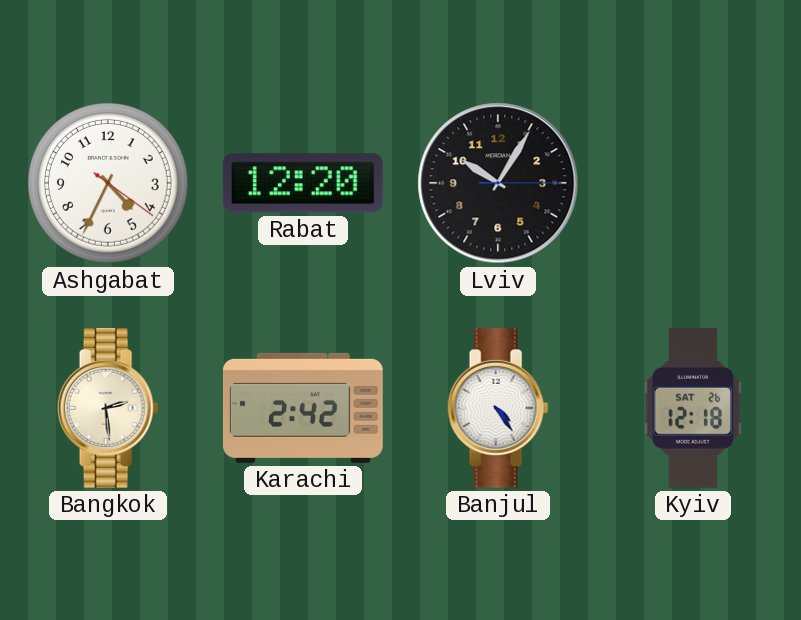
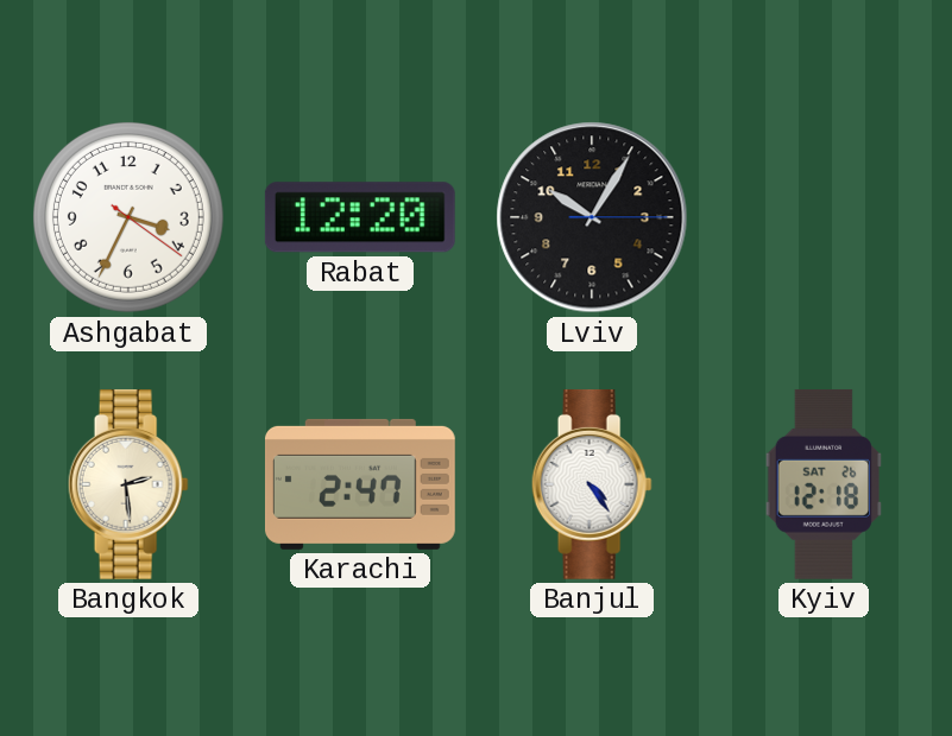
Ashgabat: 4:34 -> 3:34
Karachi: 2:42 -> 2:47
